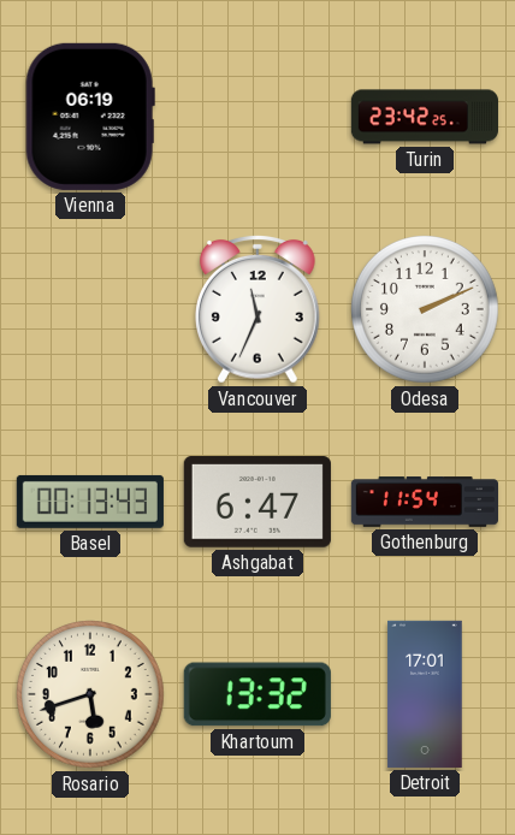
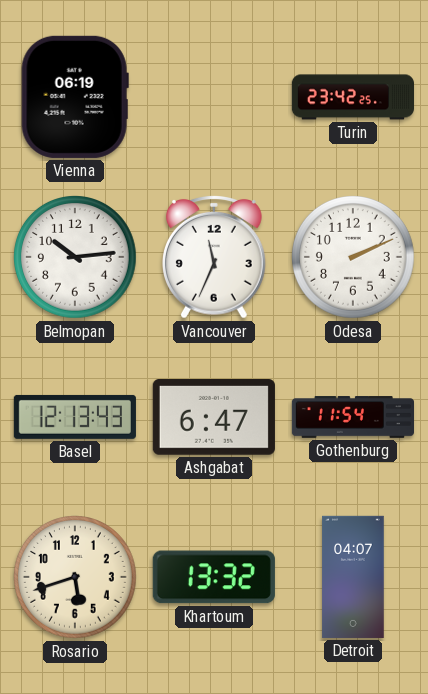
Belmopan: none -> 10:14
Basel: 00:13 -> 12:13
Detroit: 17:01 -> 04:07
